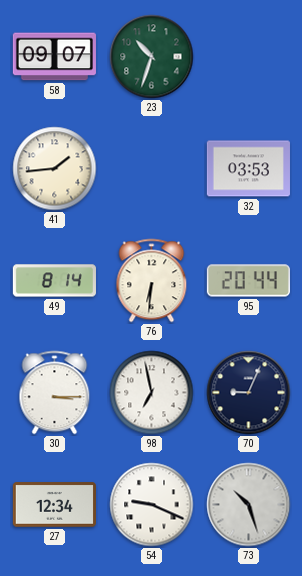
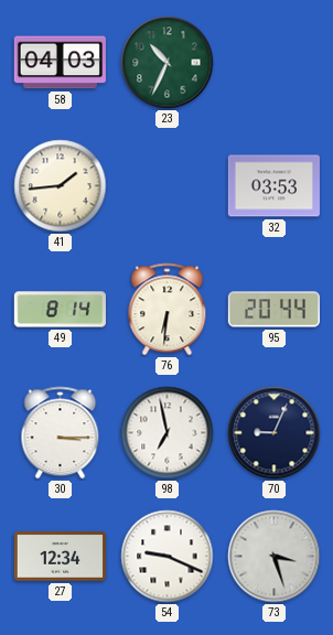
58: 09:07 -> 04:03
23: 10:33 -> 10:34
73: 10:27 -> 3:27
